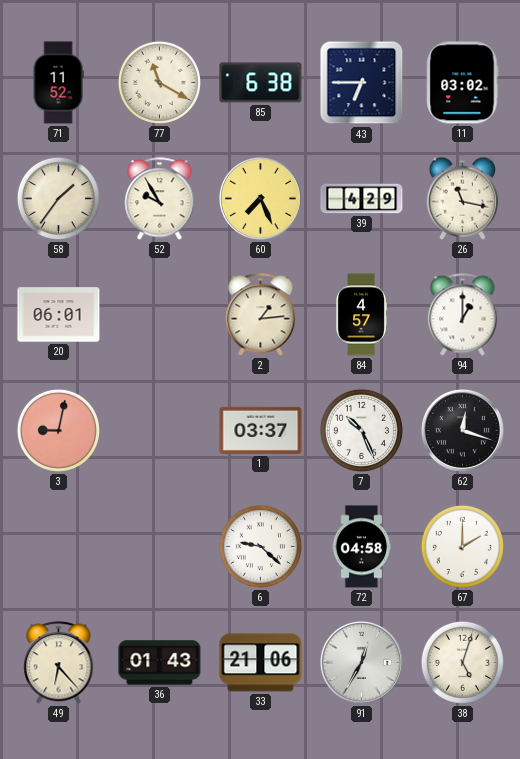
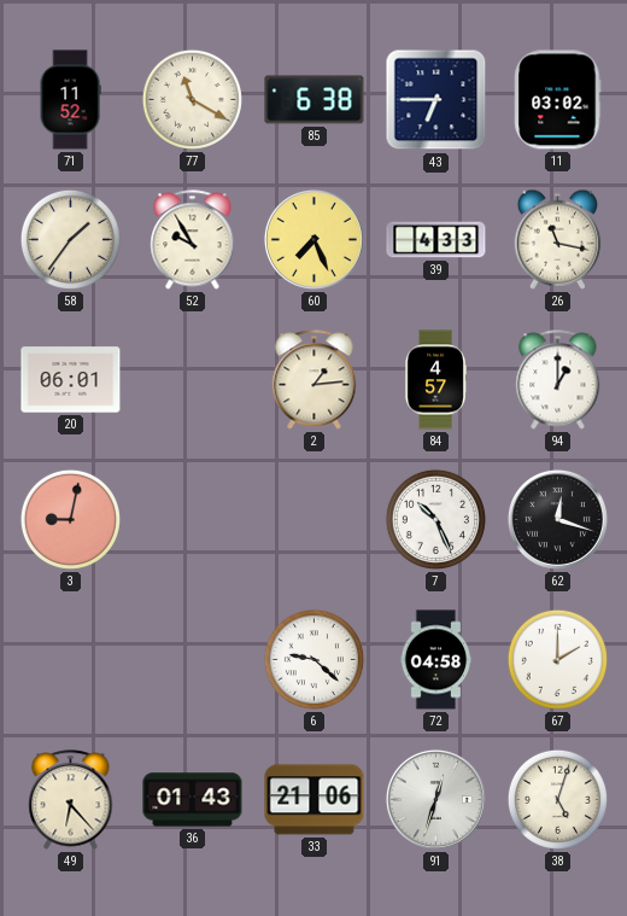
39: 4:29 -> 4:33
1: 03:37 -> none
91: 12:35 -> 12:33
